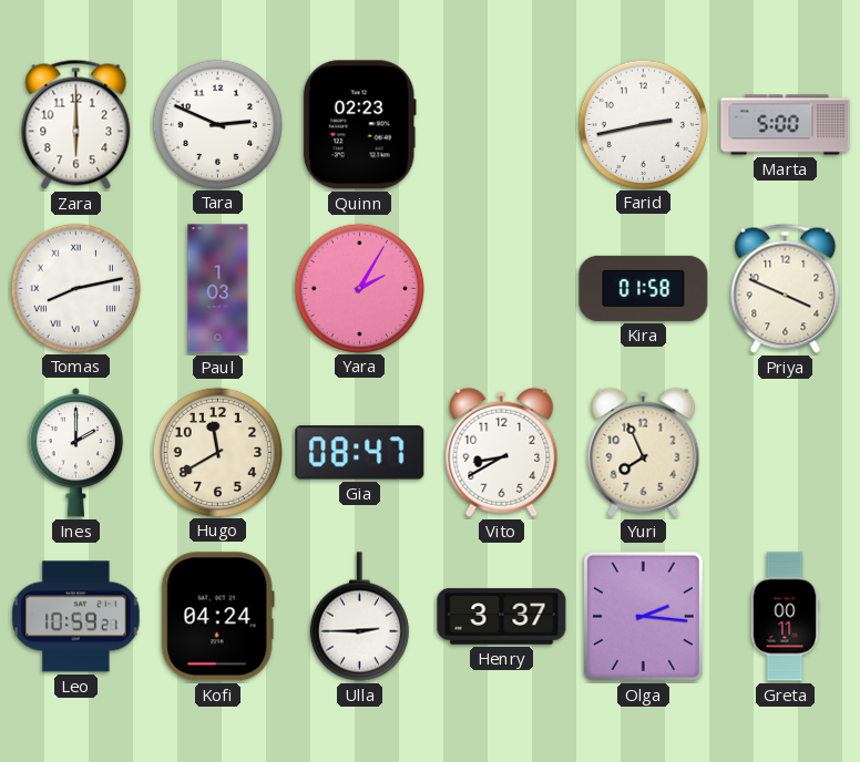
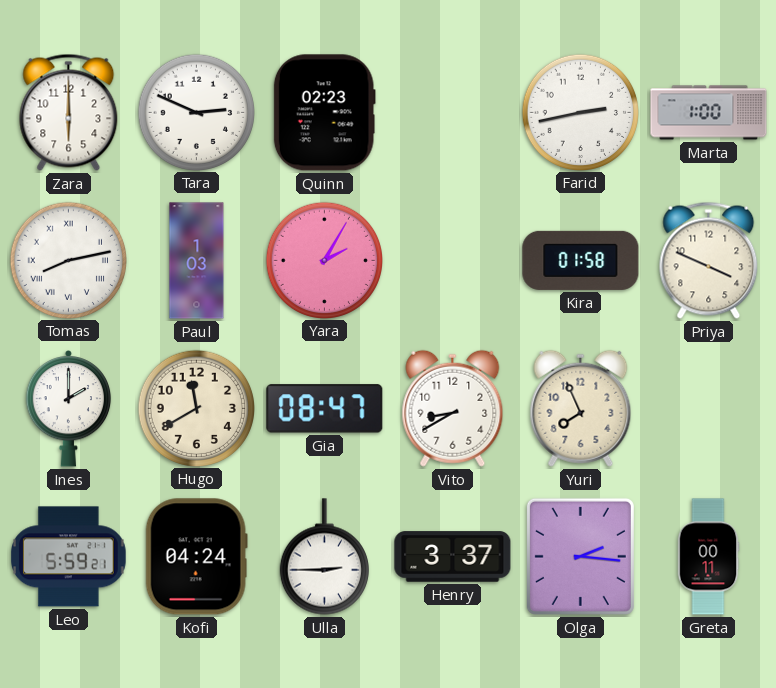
Marta: 5:00 -> 1:00
Leo: 10:59 -> 5:59
